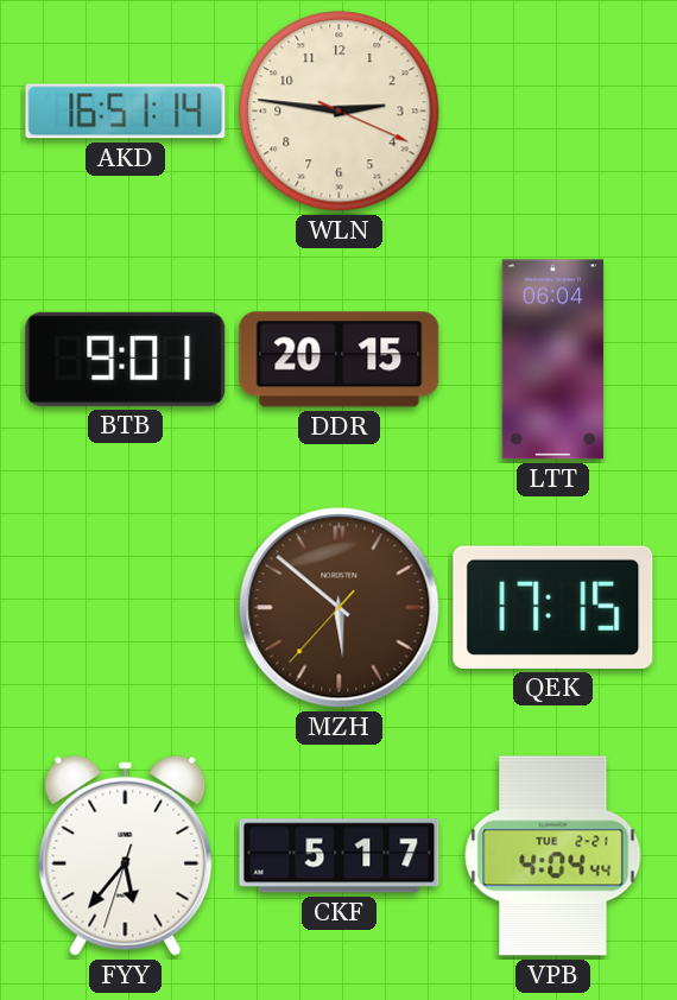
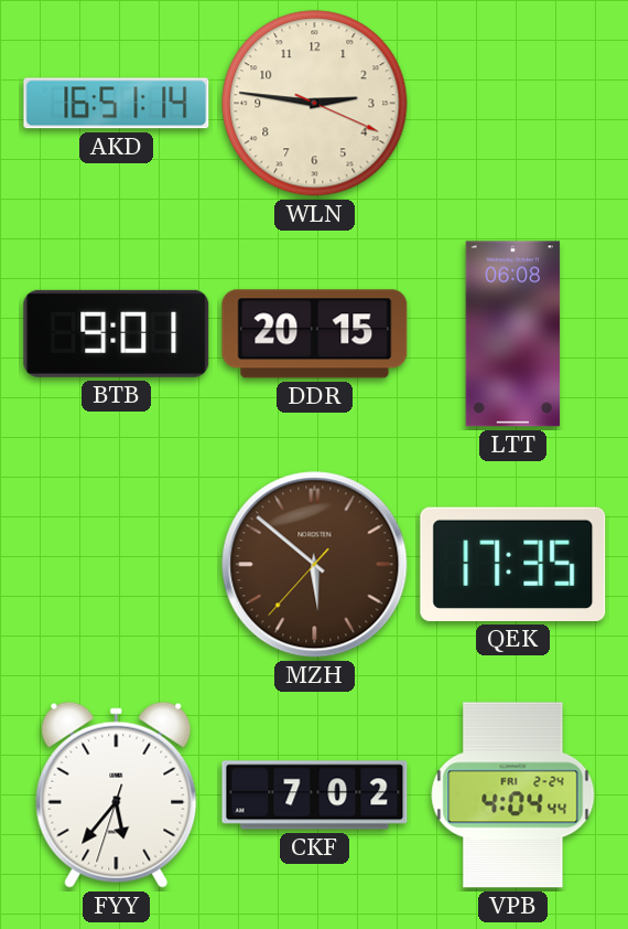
LTT: 06:04 -> 06:08
QEK: 17:15 -> 17:35
CKF: 5:17 -> 7:02
VPB date: TUE 2-21 -> FRI 2-24
